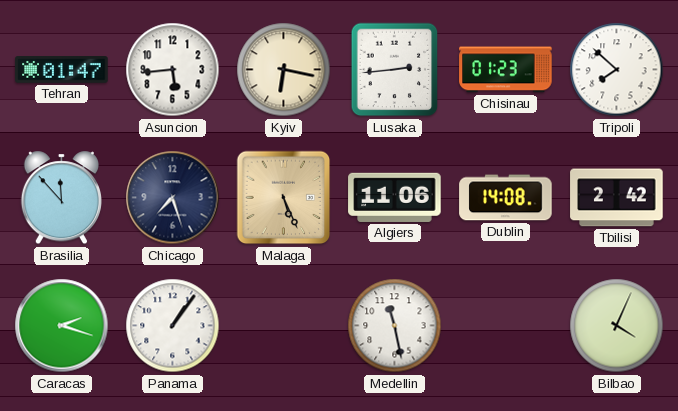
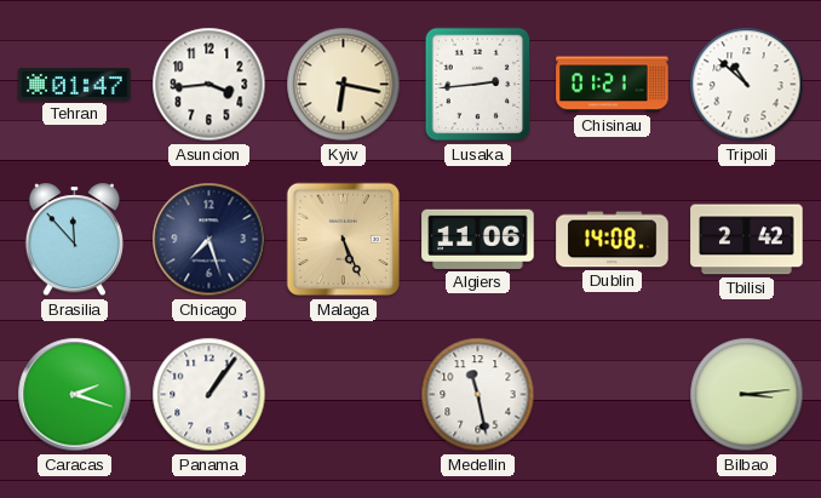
Asuncion: 5:44 -> 3:44
Chisinau: 01:23 -> 01:21
Tripoli: 7:52 -> 10:52
Bilbao: 4:04 -> 3:14
